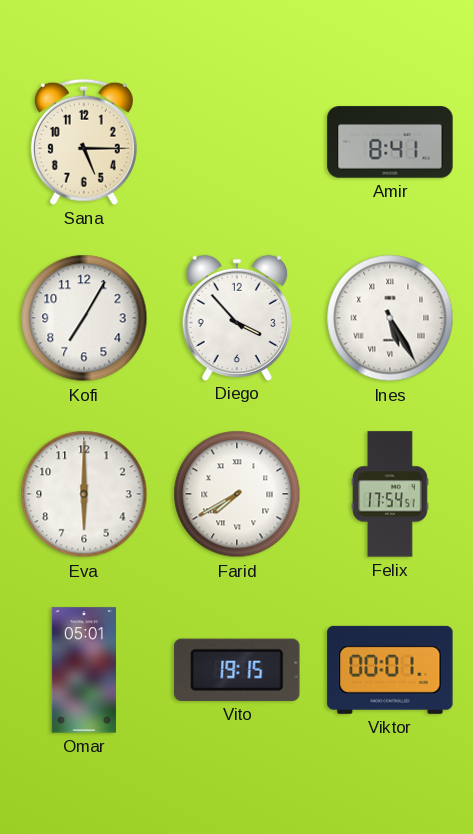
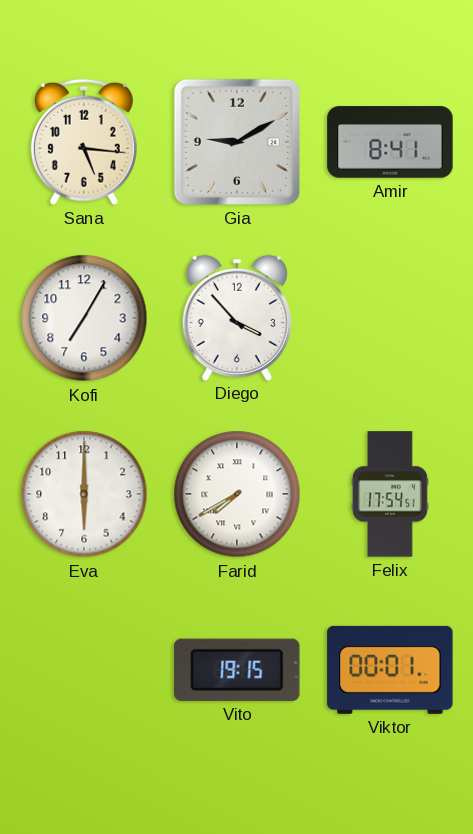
Sana: 5:15 -> 5:16
Gia: none -> 9:10
Ines: 5:25 -> none
Omar: 05:01 -> none
